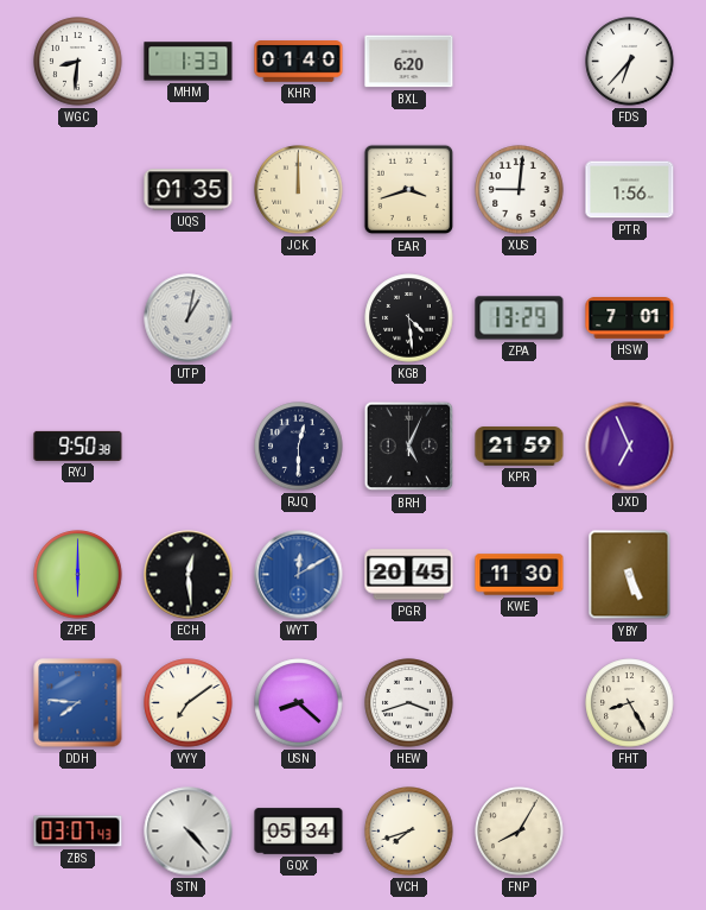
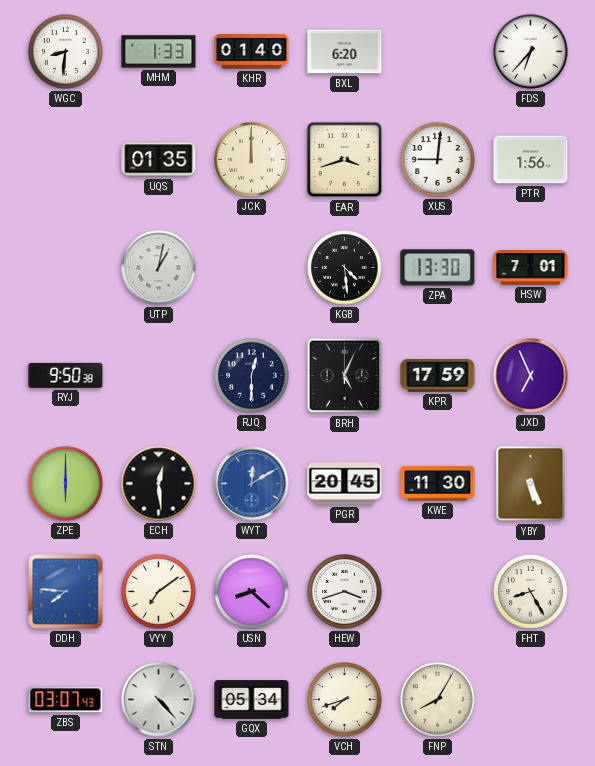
ZPA: 13:29 -> 13:30
KPR: 21:59 -> 17:59
